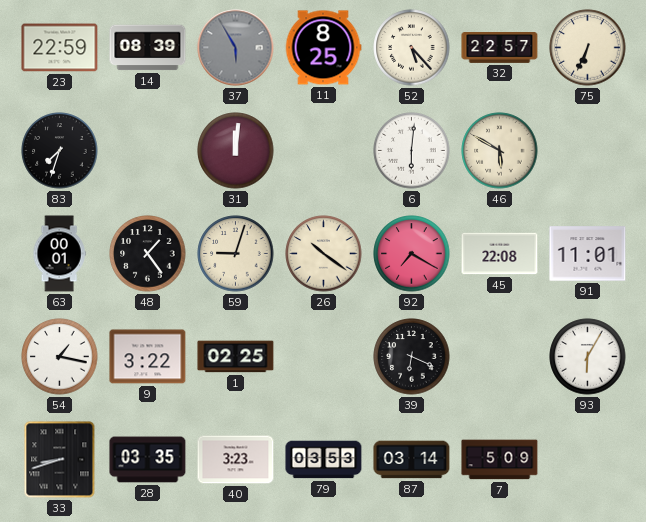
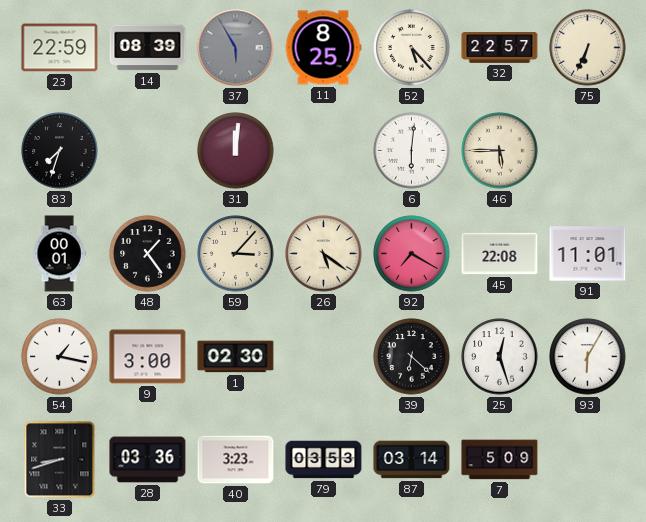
46: 5:50 -> 5:45
59: 9:03 -> 3:07
26: 10:21 -> 5:21
9: 3:22 -> 3:00
1: 02:25 -> 02:30
39: 6:19 -> 6:22
25: none -> 12:27
28: 03:35 -> 03:36
